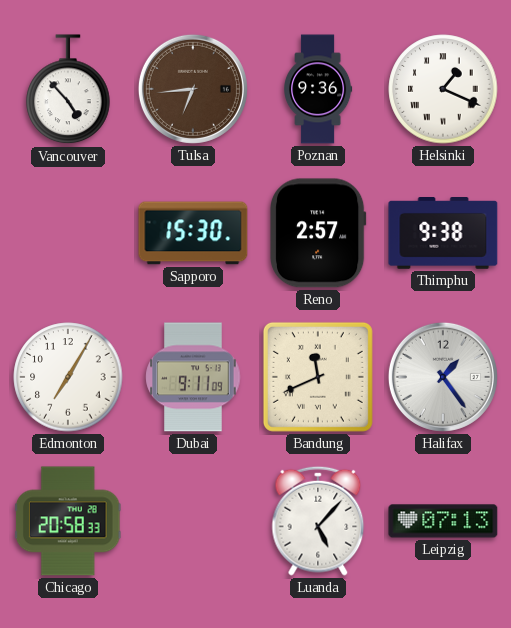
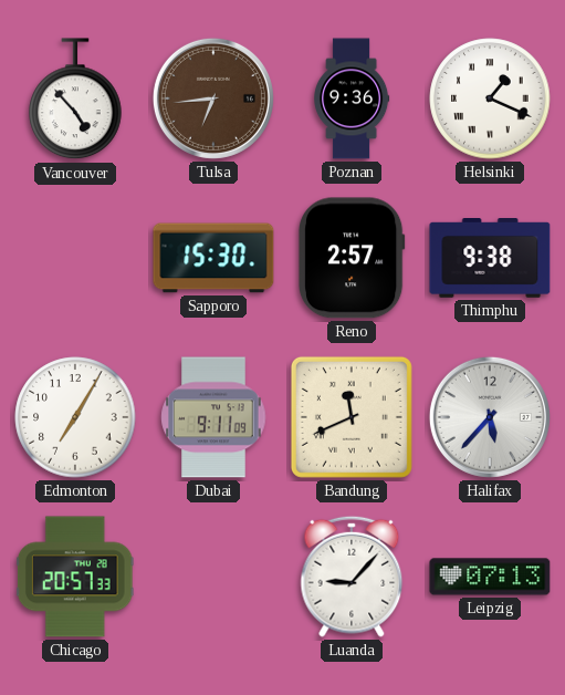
Halifax: 1:24 -> 5:37
Chicago: 20:58 -> 20:57
Luanda: 5:07 -> 9:07
